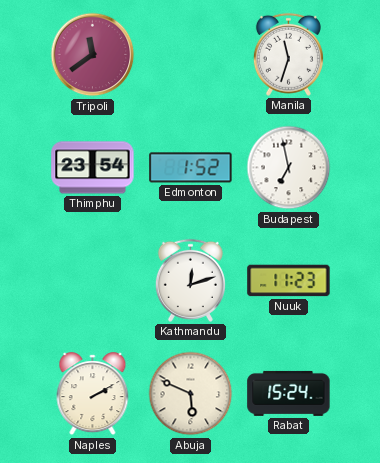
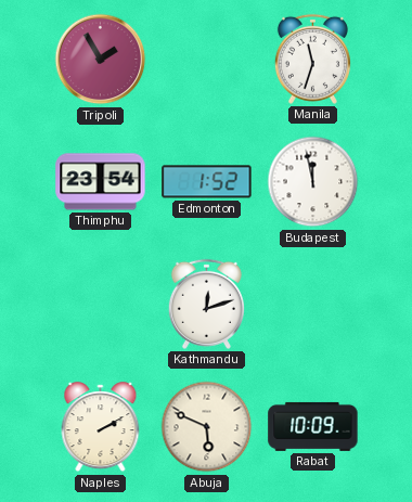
Tripoli: 11:39 -> 1:55
Budapest: 6:58 -> 11:58
Nuuk: 11:23 -> none
Rabat: 15:24 -> 10:09
